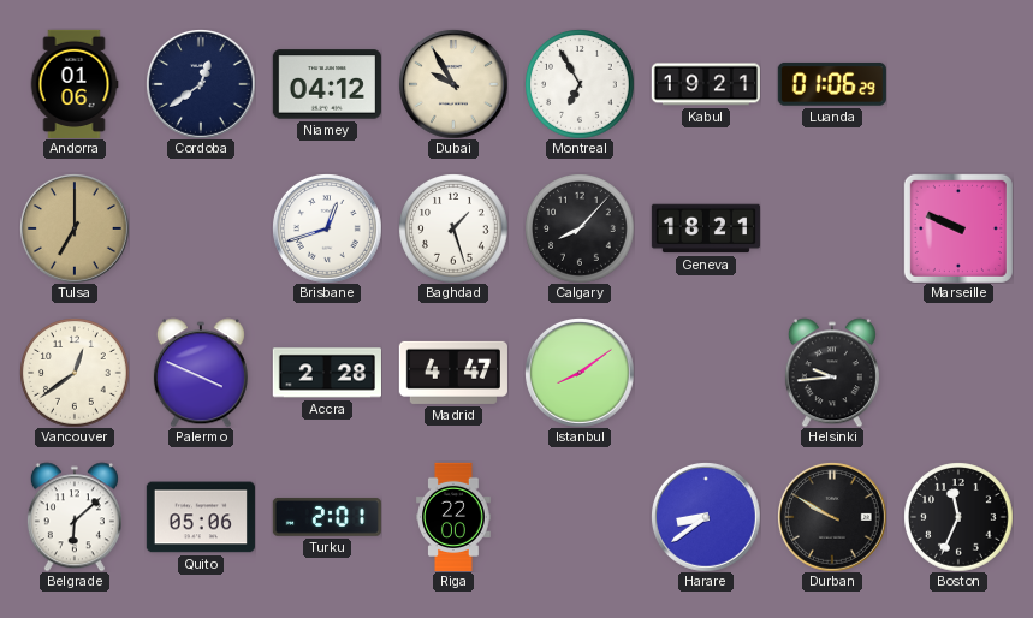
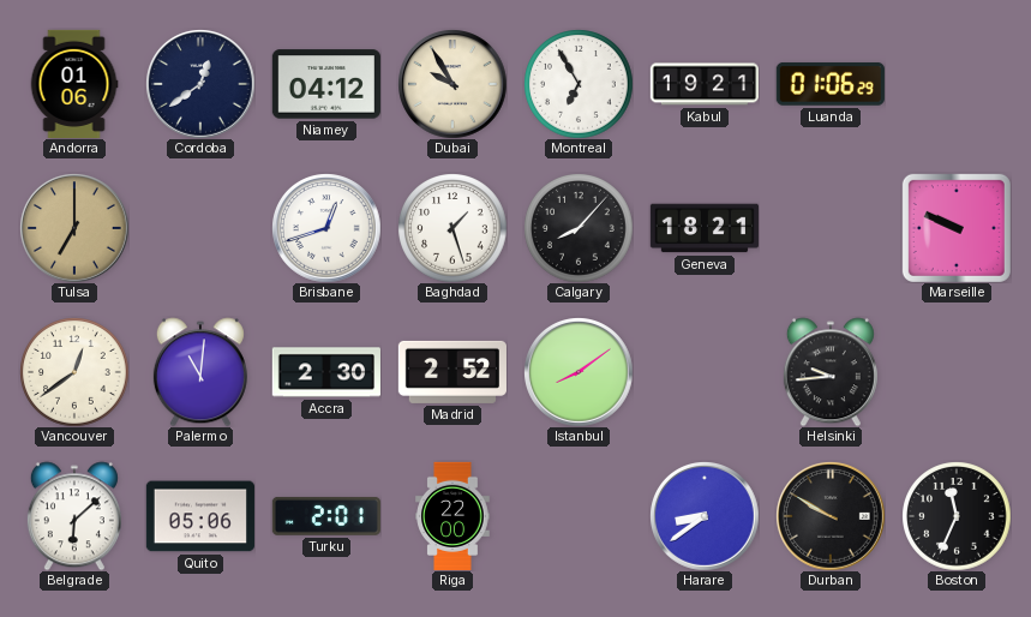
Palermo: 3:49 -> 11:01
Accra: 2:28 -> 2:30
Madrid: 4:47 -> 2:52
